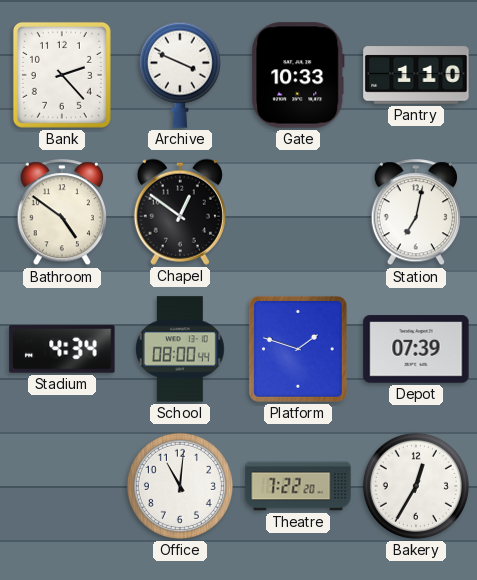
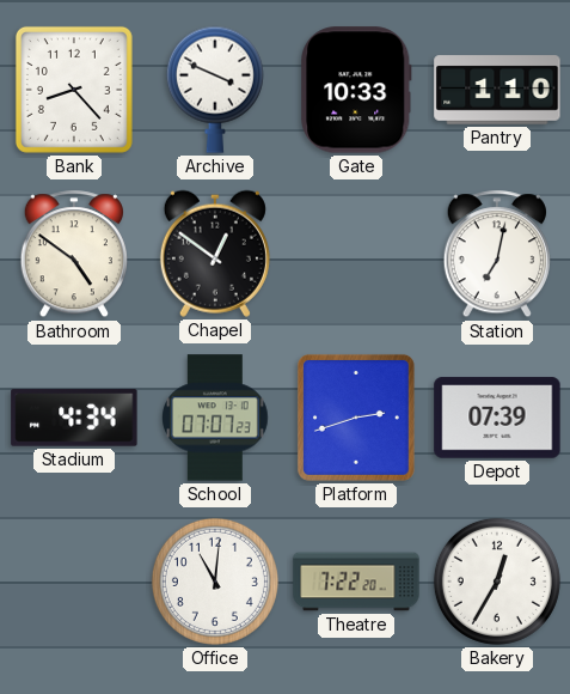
Bank: 2:23 -> 8:23
School: 08:00 -> 07:07
Platform: 1:48 -> 2:42
